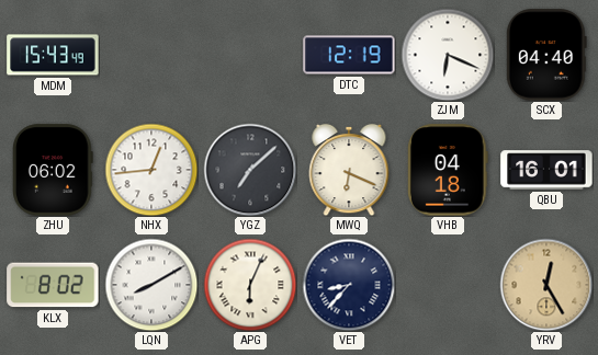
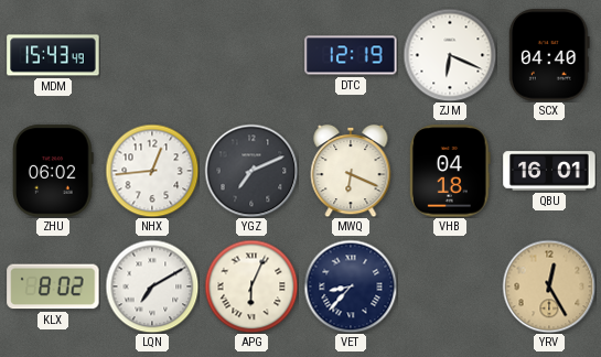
YGZ: 7:08 -> 7:11
LQN: 8:10 -> 7:10
